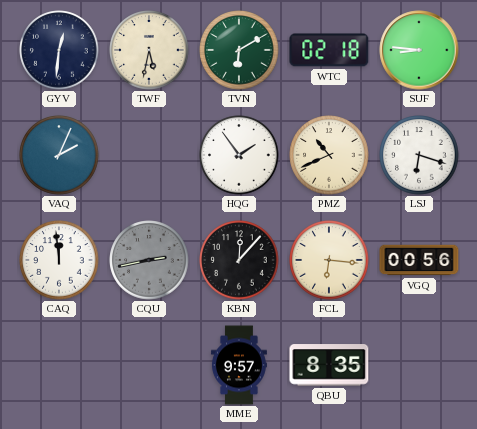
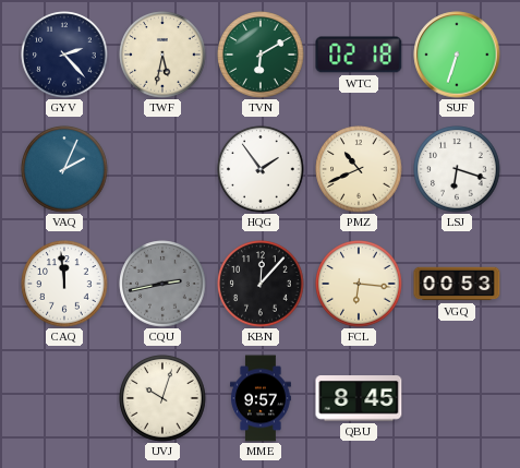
GYV: 12:31 -> 2:23
SUF: 8:46 -> 6:33
VGQ: 00:56 -> 00:53
UVJ: none -> 10:03
QBU: 8:35 -> 8:45
